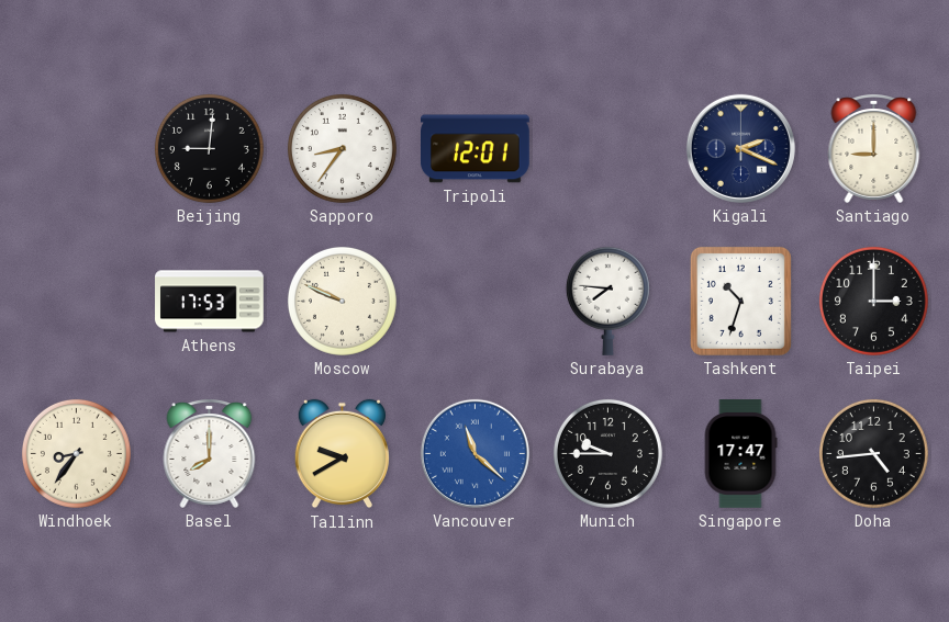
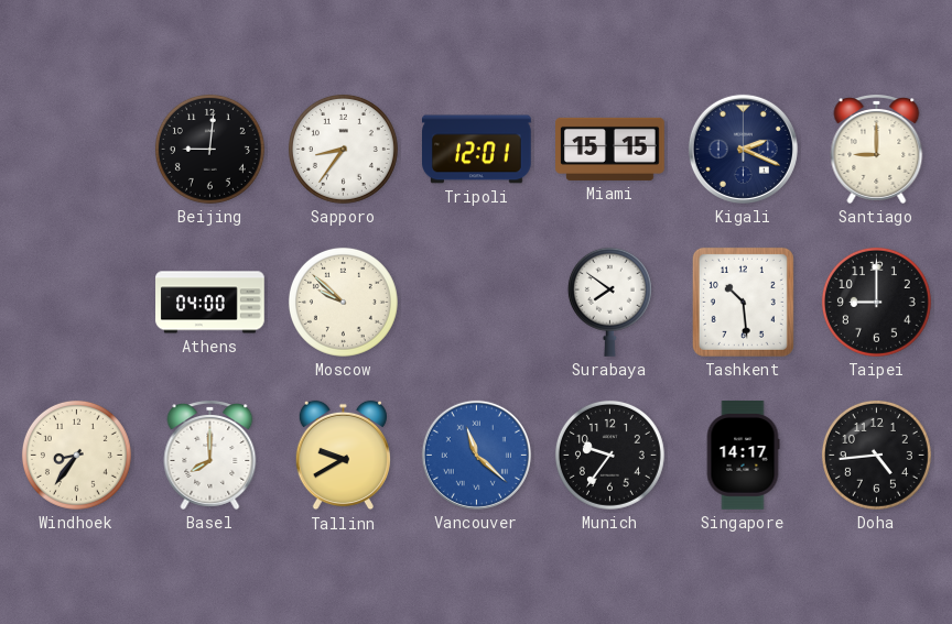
Miami: none -> 15:15
Athens: 17:53 -> 04:00
Moscow: 9:49 -> 9:52
Surabaya: 7:46 -> 7:51
Tashkent: 10:33 -> 10:29
Taipei: 3:00 -> 9:00
Munich: 9:45 -> 9:36
Singapore: 17:47 -> 14:17
